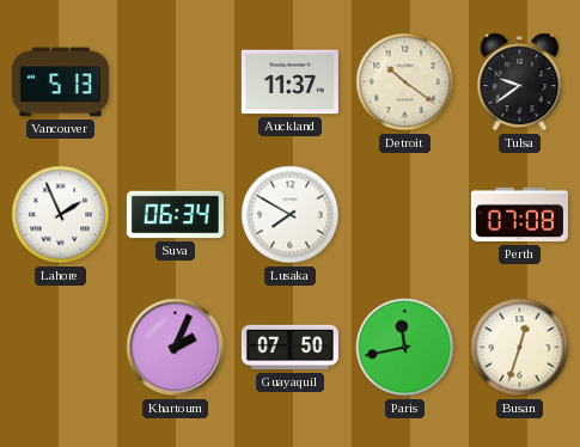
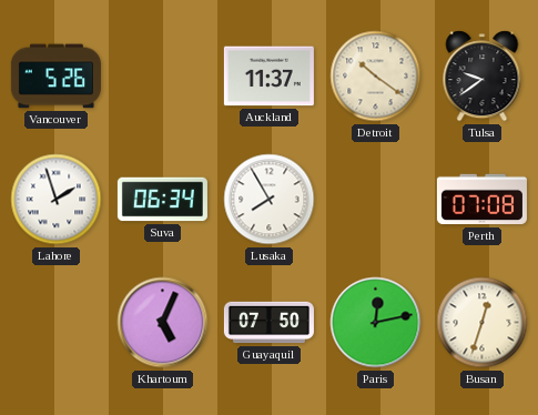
Vancouver: 5:13 -> 5:26
Lahore: 1:56 -> 1:57
Lusaka: 7:50 -> 7:55
Khartoum: 2:04 -> 5:04
Paris: 11:43 -> 12:13
